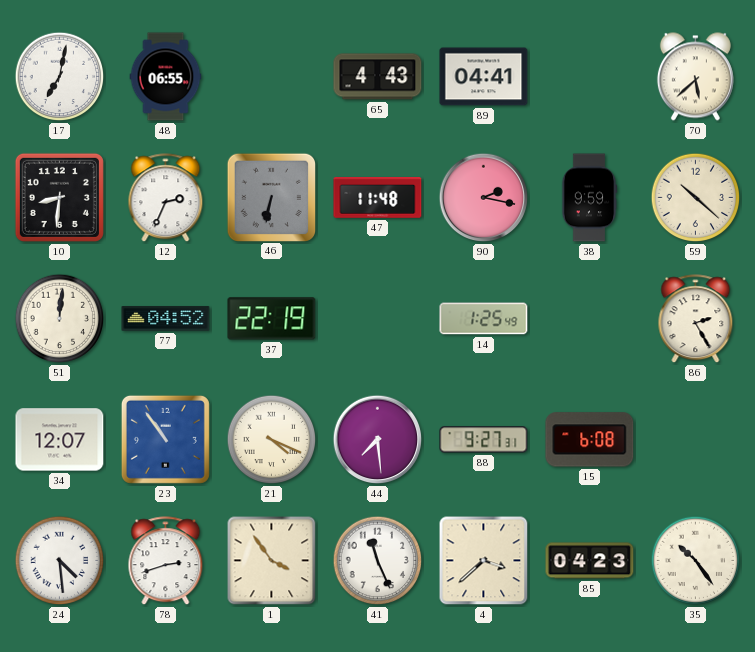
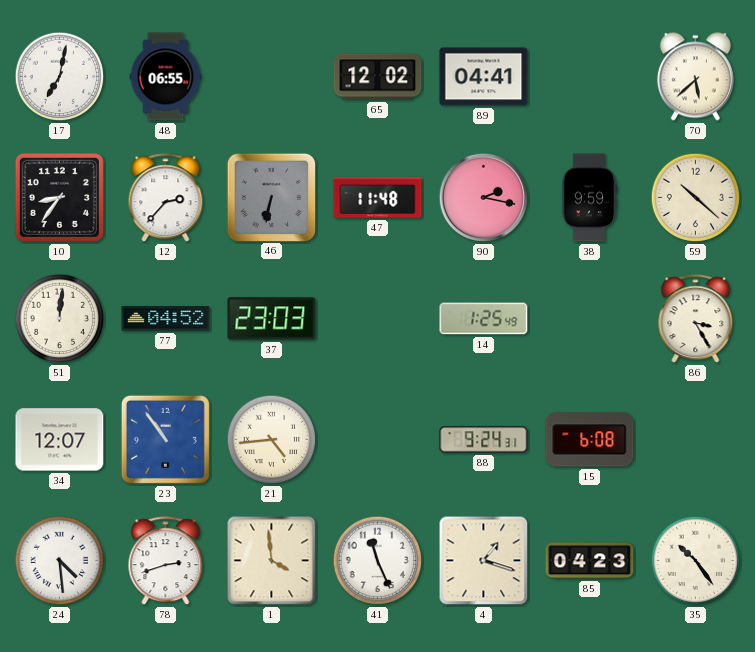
65: 4:43 -> 12:02
10: 8:31 -> 8:36
12: 2:34 -> 2:37
37: 22:19 -> 23:03
86: 2:25 -> 3:25
21: 4:19 -> 4:44
44: 7:29 -> none
88: 9:27 -> 9:24
1: 3:54 -> 3:59
4: 3:38 -> 1:18
